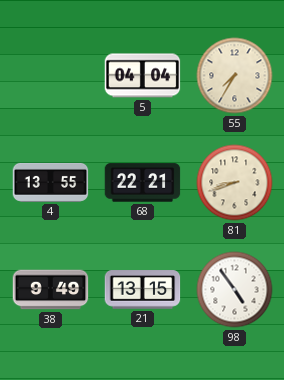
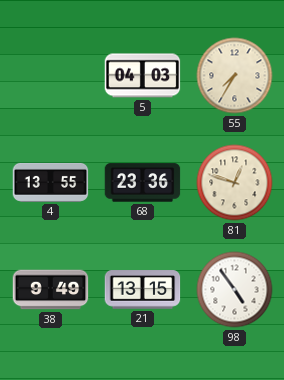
5: 04:04 -> 04:03
68: 22:21 -> 23:36
81: 8:42 -> 12:48
